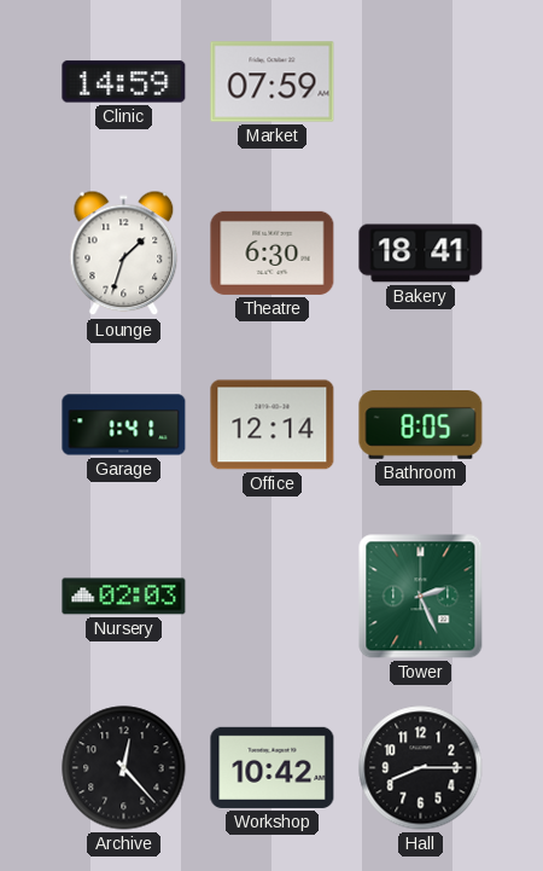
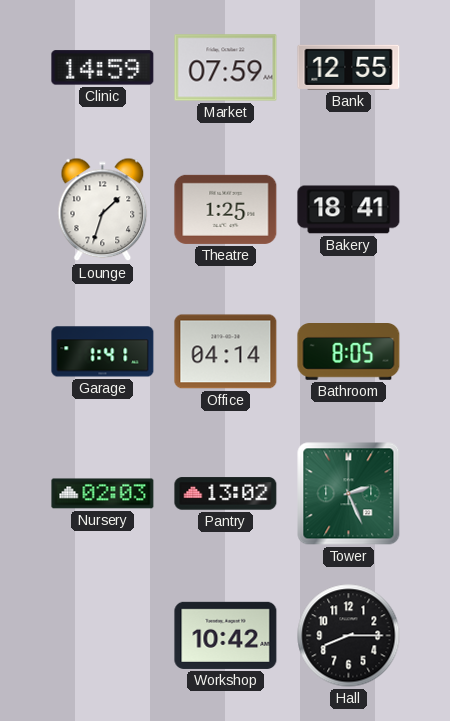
Bank: none -> 12:55
Theatre: 6:30 -> 1:25
Office: 12:14 -> 04:14
Pantry: none -> 13:02
Archive: 12:23 -> none
